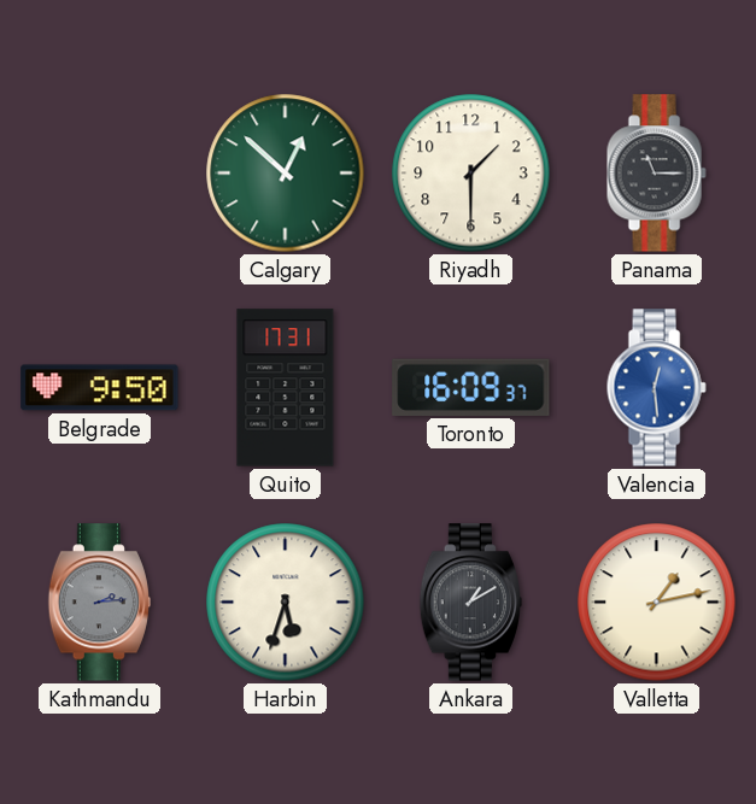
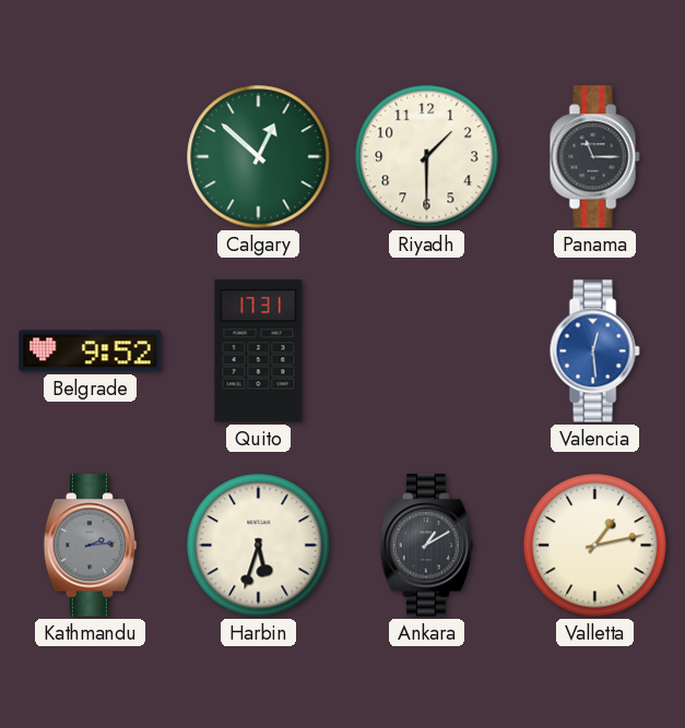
Belgrade: 9:50 -> 9:52
Toronto: 16:09 -> none
